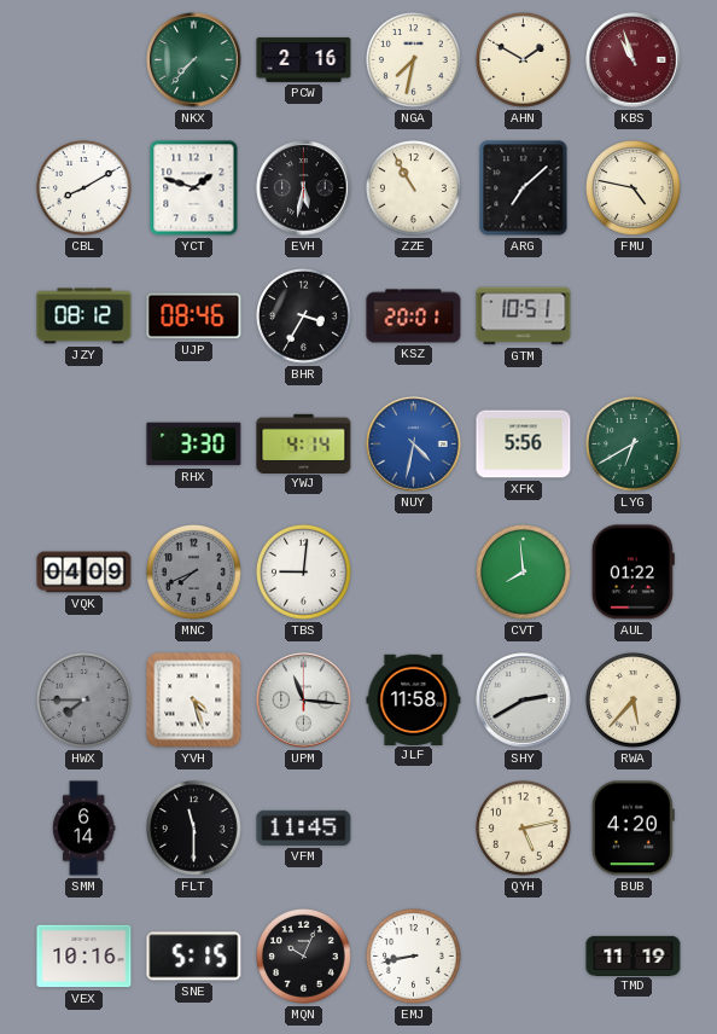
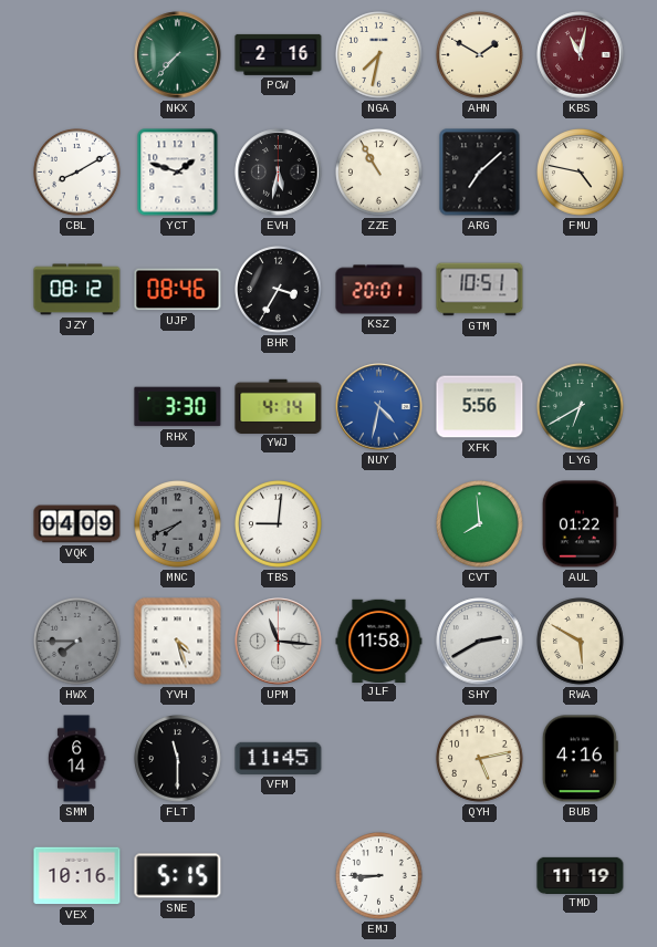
KBS: 10:57 -> 11:02
RWA: 5:37 -> 5:50
BUB: 4:20 -> 4:16
MQN: 10:04 -> none
EMJ: 8:43 -> 8:45
